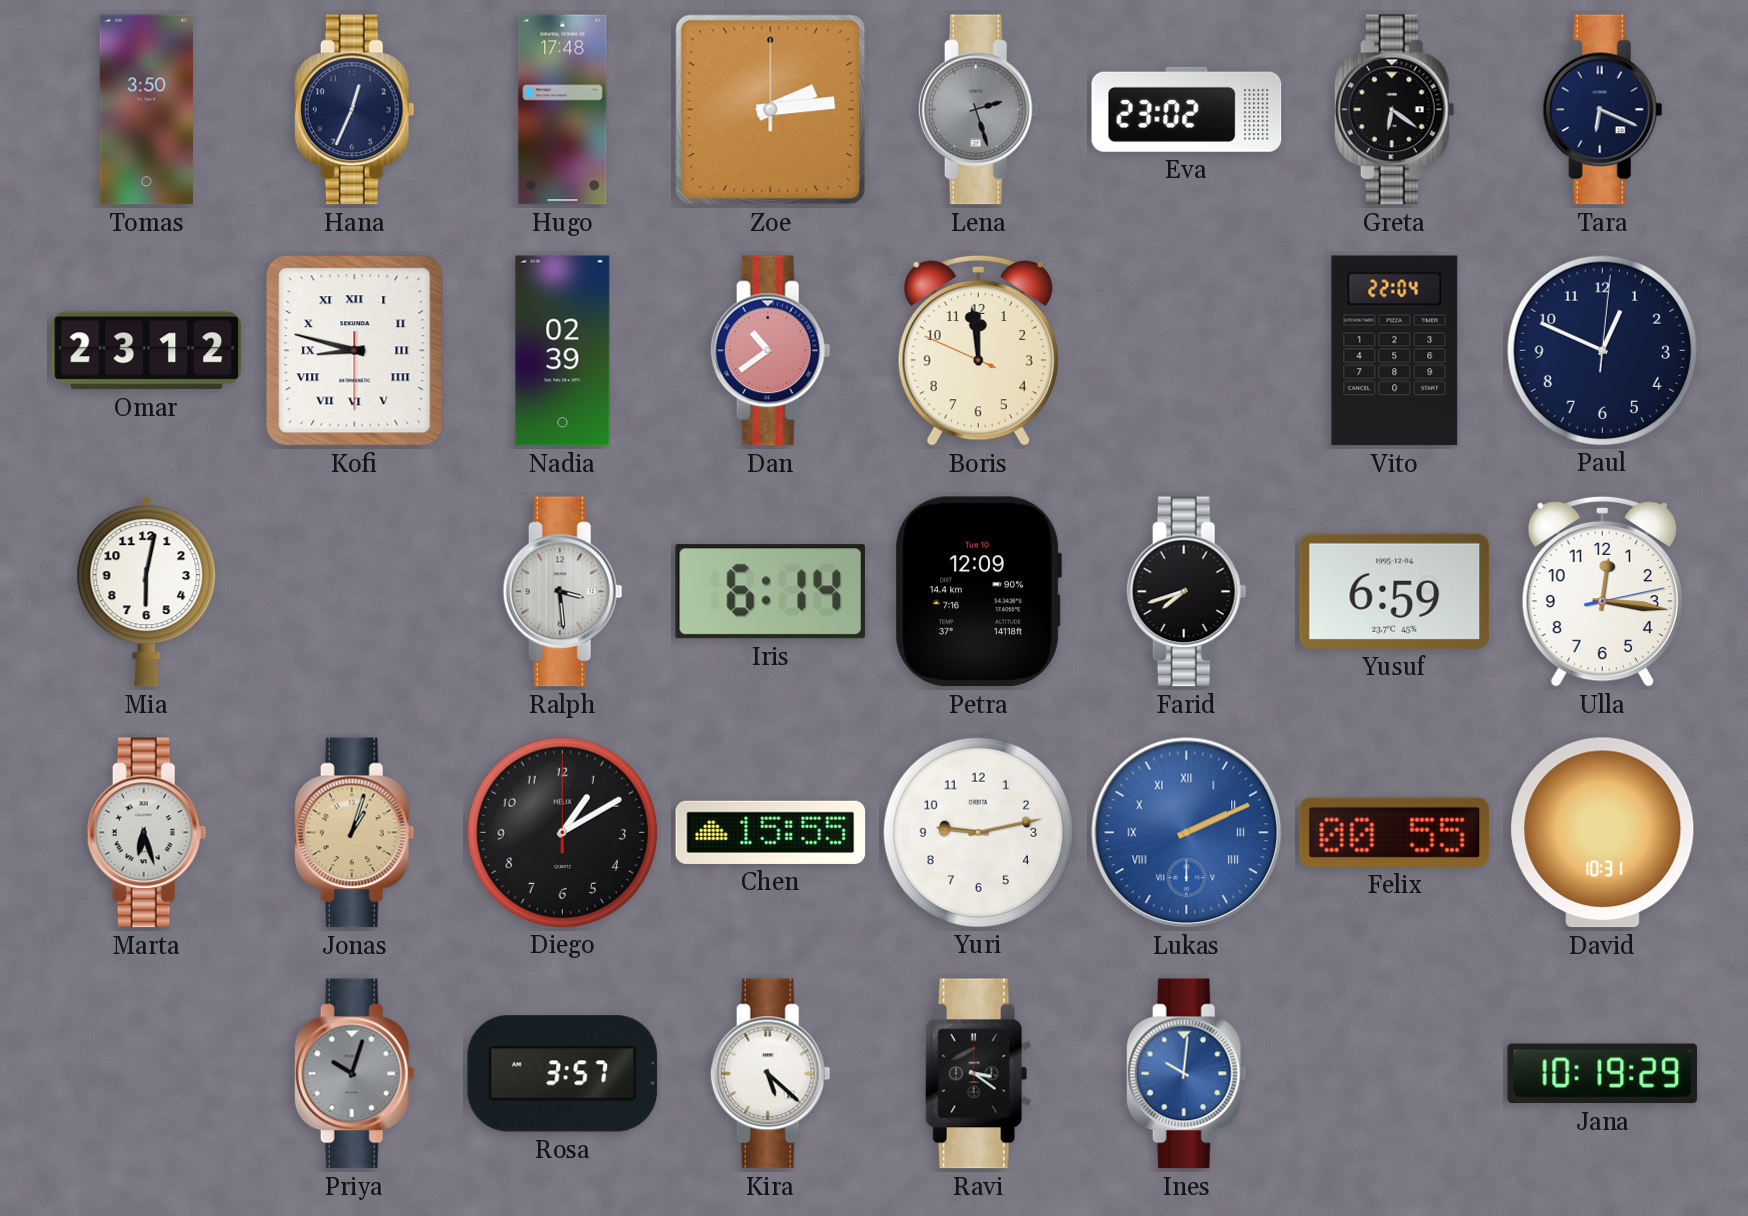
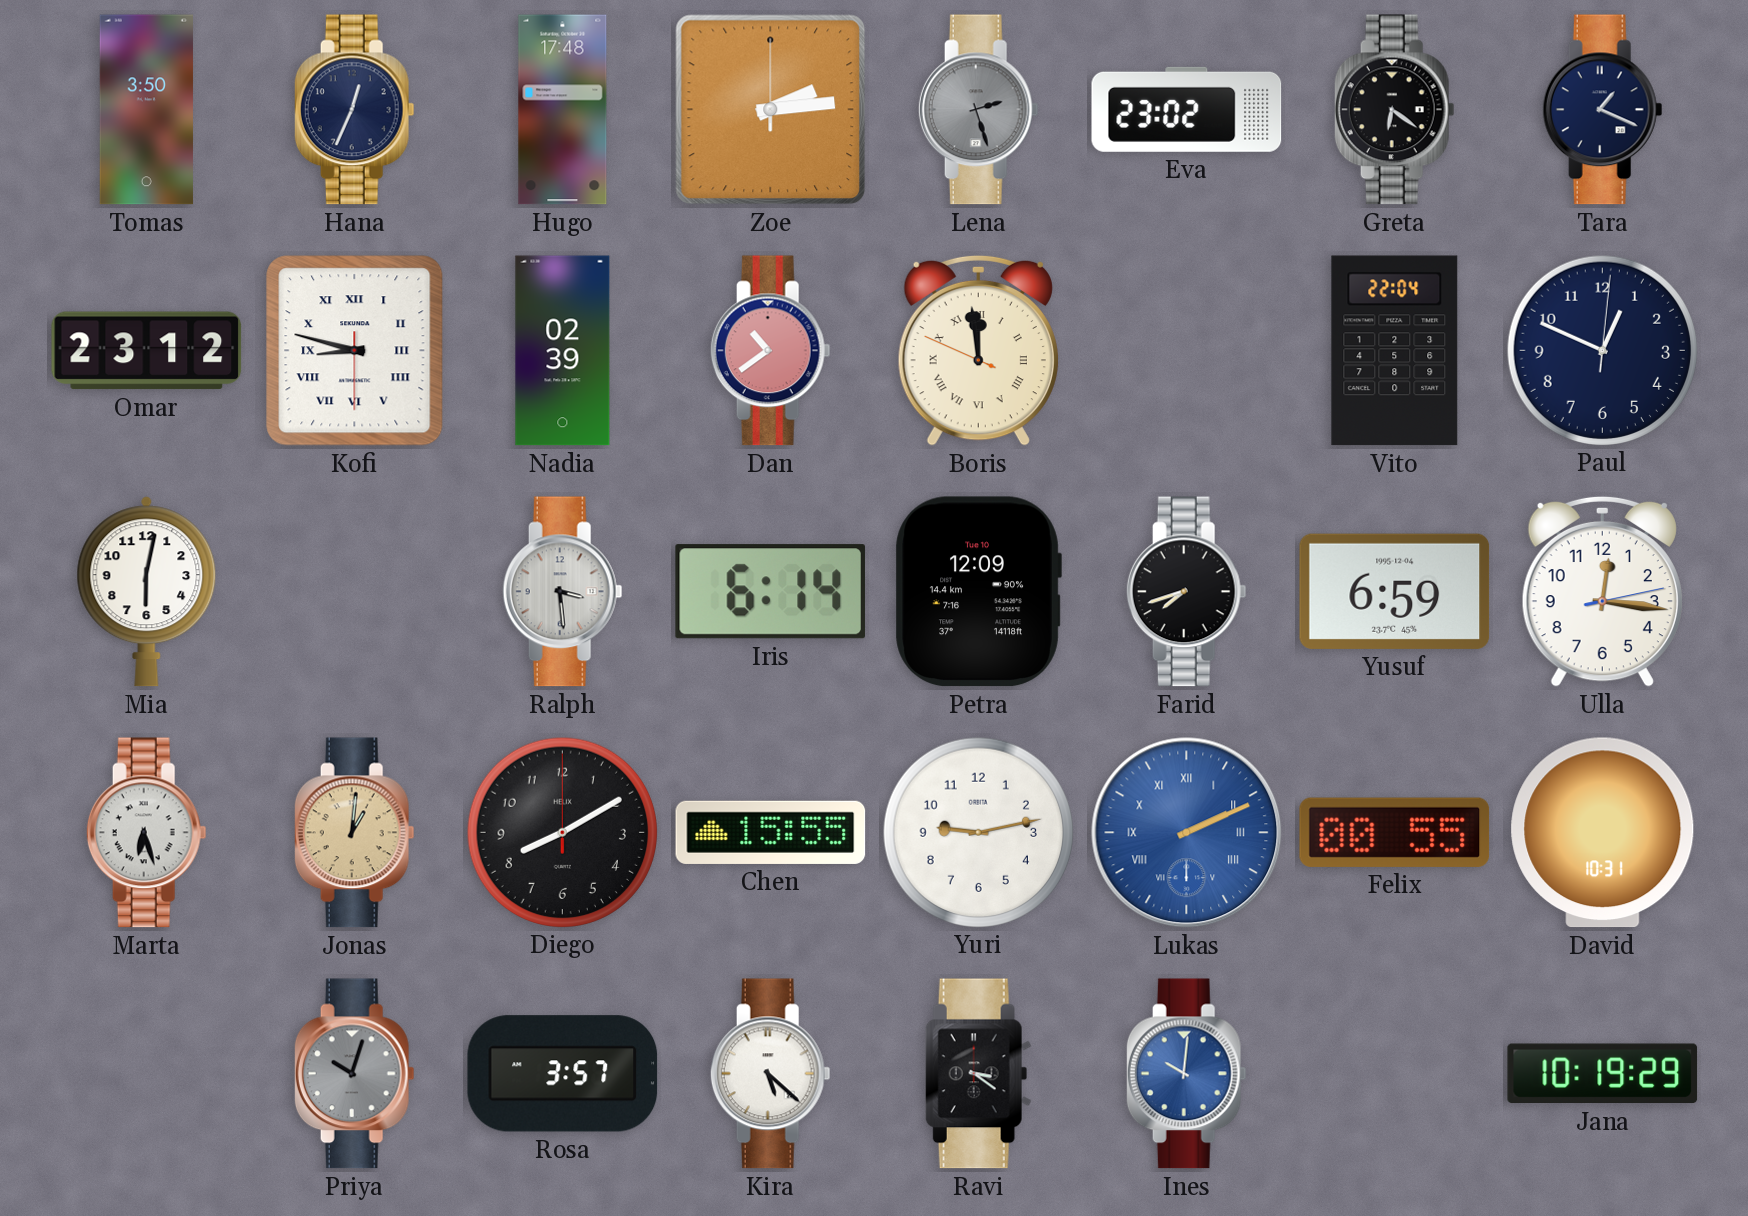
Tara: 6:19 -> 1:19
Boris numerals: Arabic -> Roman
Jonas: 1:03 -> 1:01
Diego: 1:10 -> 8:10
